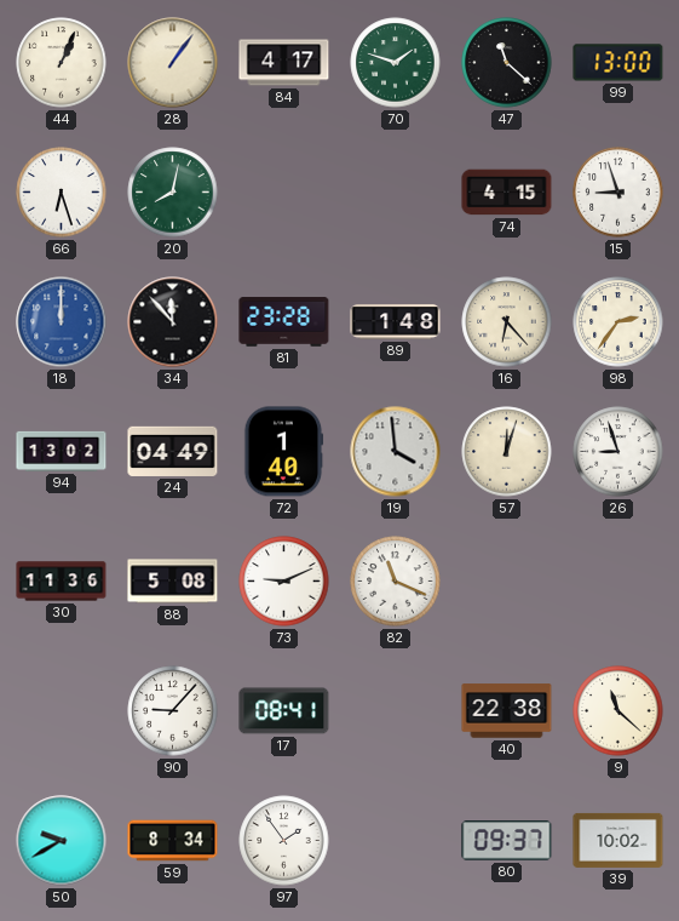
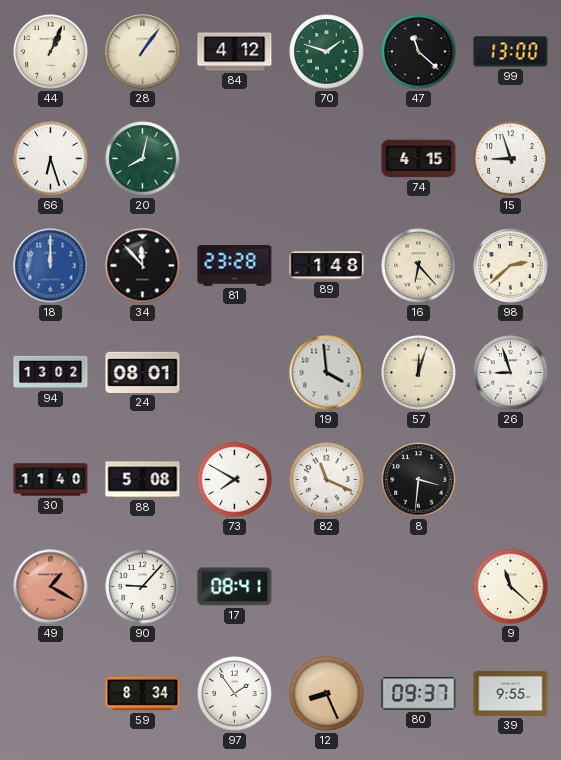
84: 4:17 -> 4:12
98: 2:36 -> 2:38
24: 04:49 -> 08:01
72: 1:40 -> none
30: 11:36 -> 11:40
73: 9:11 -> 7:50
8: none -> 3:31
49: none -> 1:20
40: 22:38 -> none
50: 9:40 -> none
12: none -> 8:26
39: 10:02 -> 9:55
